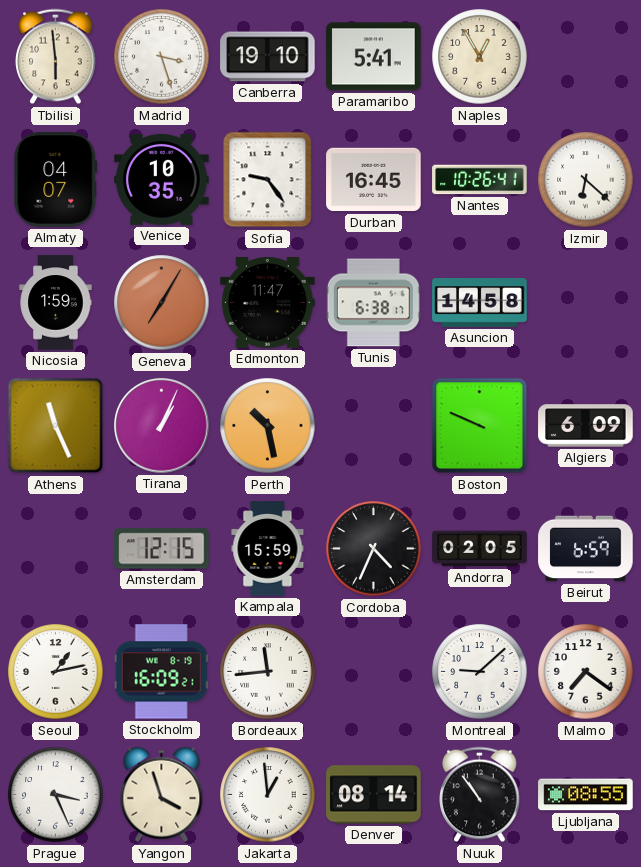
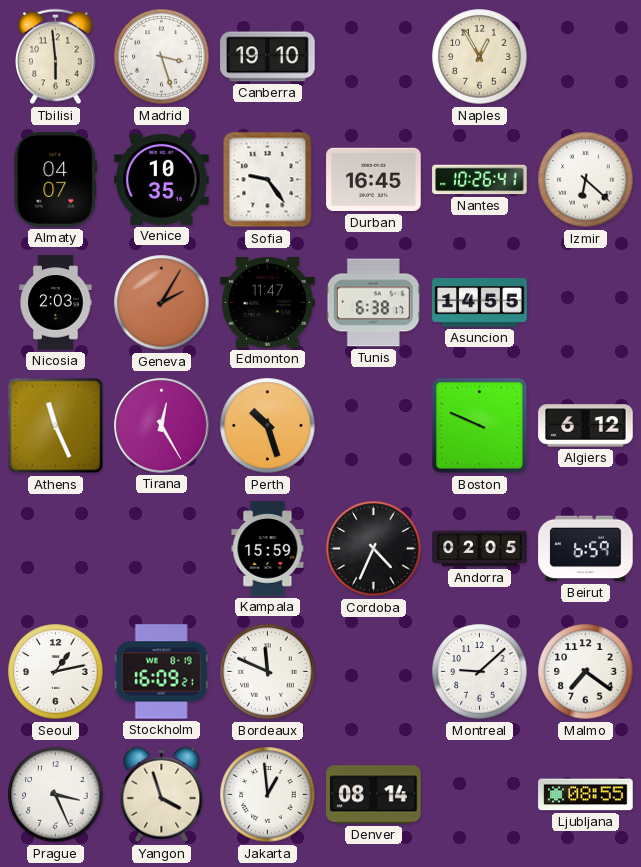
Paramaribo: 5:41 -> none
Nicosia: 1:59 -> 2:03
Geneva: 7:05 -> 2:05
Asuncion: 14:58 -> 14:55
Tirana: 1:04 -> 12:25
Perth: 10:28 -> 10:27
Algiers: 6:09 -> 6:12
Amsterdam: 12:15 -> none
Bordeaux: 11:44 -> 11:49
Nuuk: 10:54 -> none
